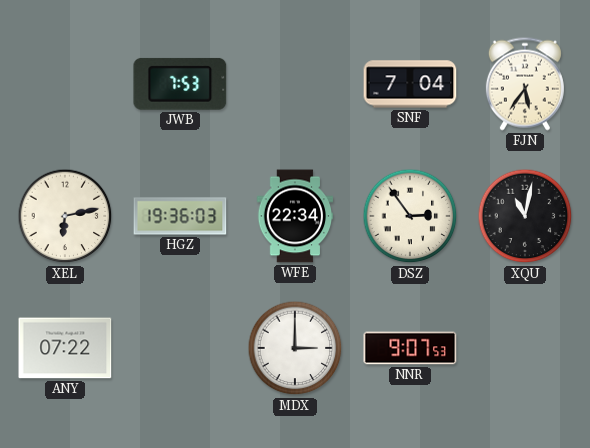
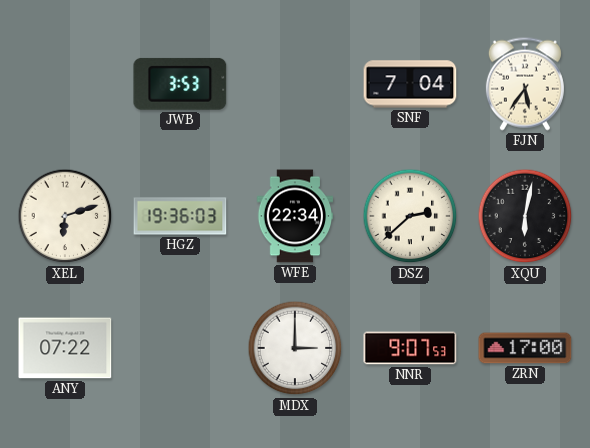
JWB: 7:53 -> 3:53
XEL: 6:13 -> 6:12
DSZ: 2:54 -> 2:38
XQU: 11:02 -> 6:02
ZRN: none -> 17:00
